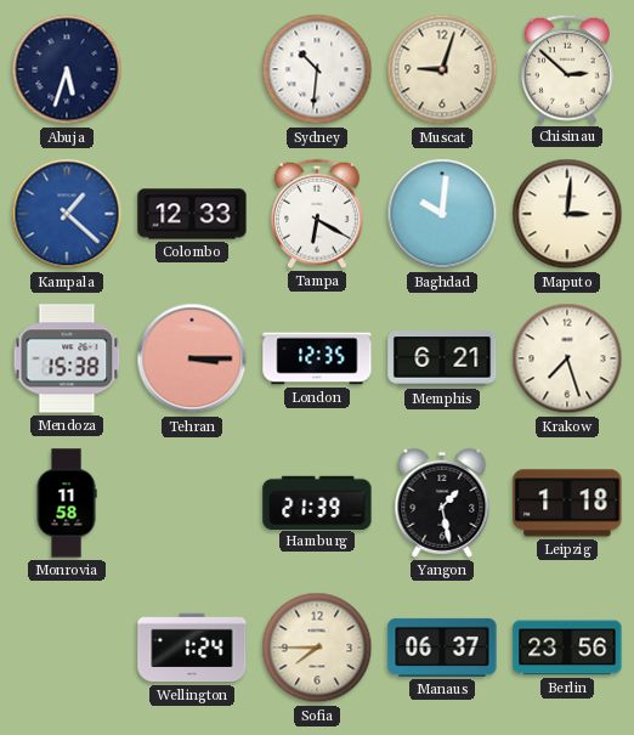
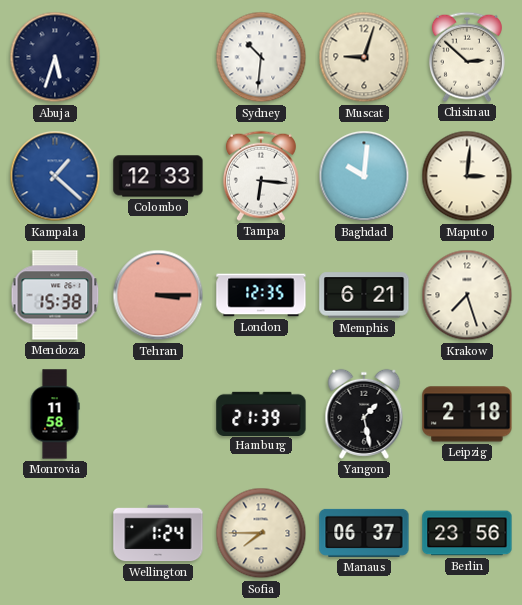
Tampa: 6:20 -> 6:16
Leipzig: 1:18 -> 2:18
